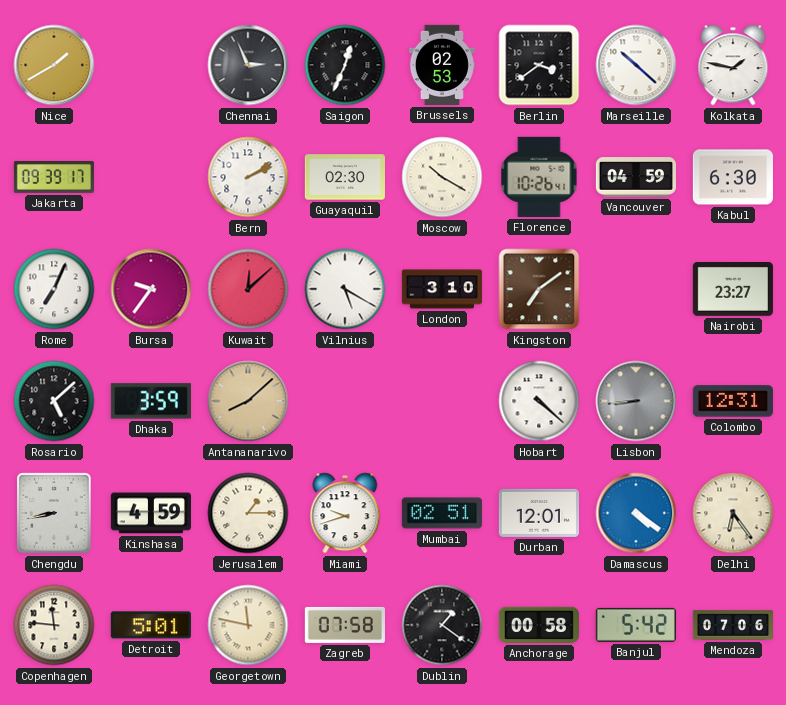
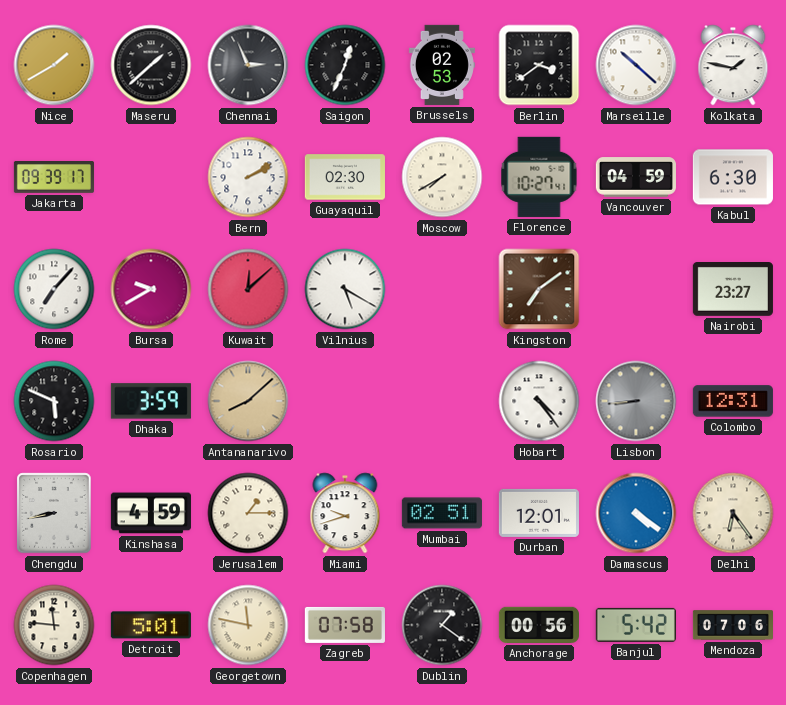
Maseru: none -> 1:38
Moscow: 10:20 -> 7:40
Florence: 10:26 -> 10:27
Rome: 7:04 -> 7:07
Bursa: 9:36 -> 9:40
London: 3:10 -> none
Rosario: 5:08 -> 5:49
Hobart: 4:22 -> 4:24
Anchorage: 00:58 -> 00:56
